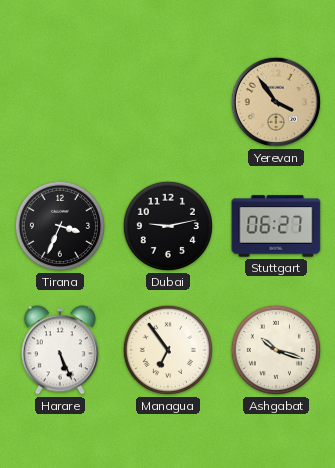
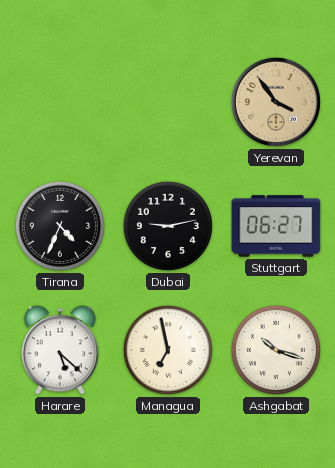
Tirana: 3:34 -> 4:34
Harare: 5:26 -> 5:22
Managua: 6:54 -> 6:58
